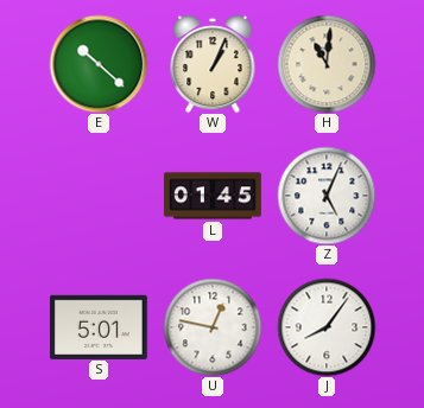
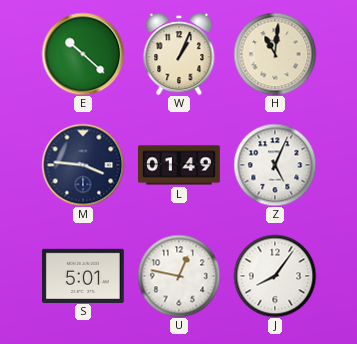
M: none -> 3:46
L: 01:45 -> 01:49
